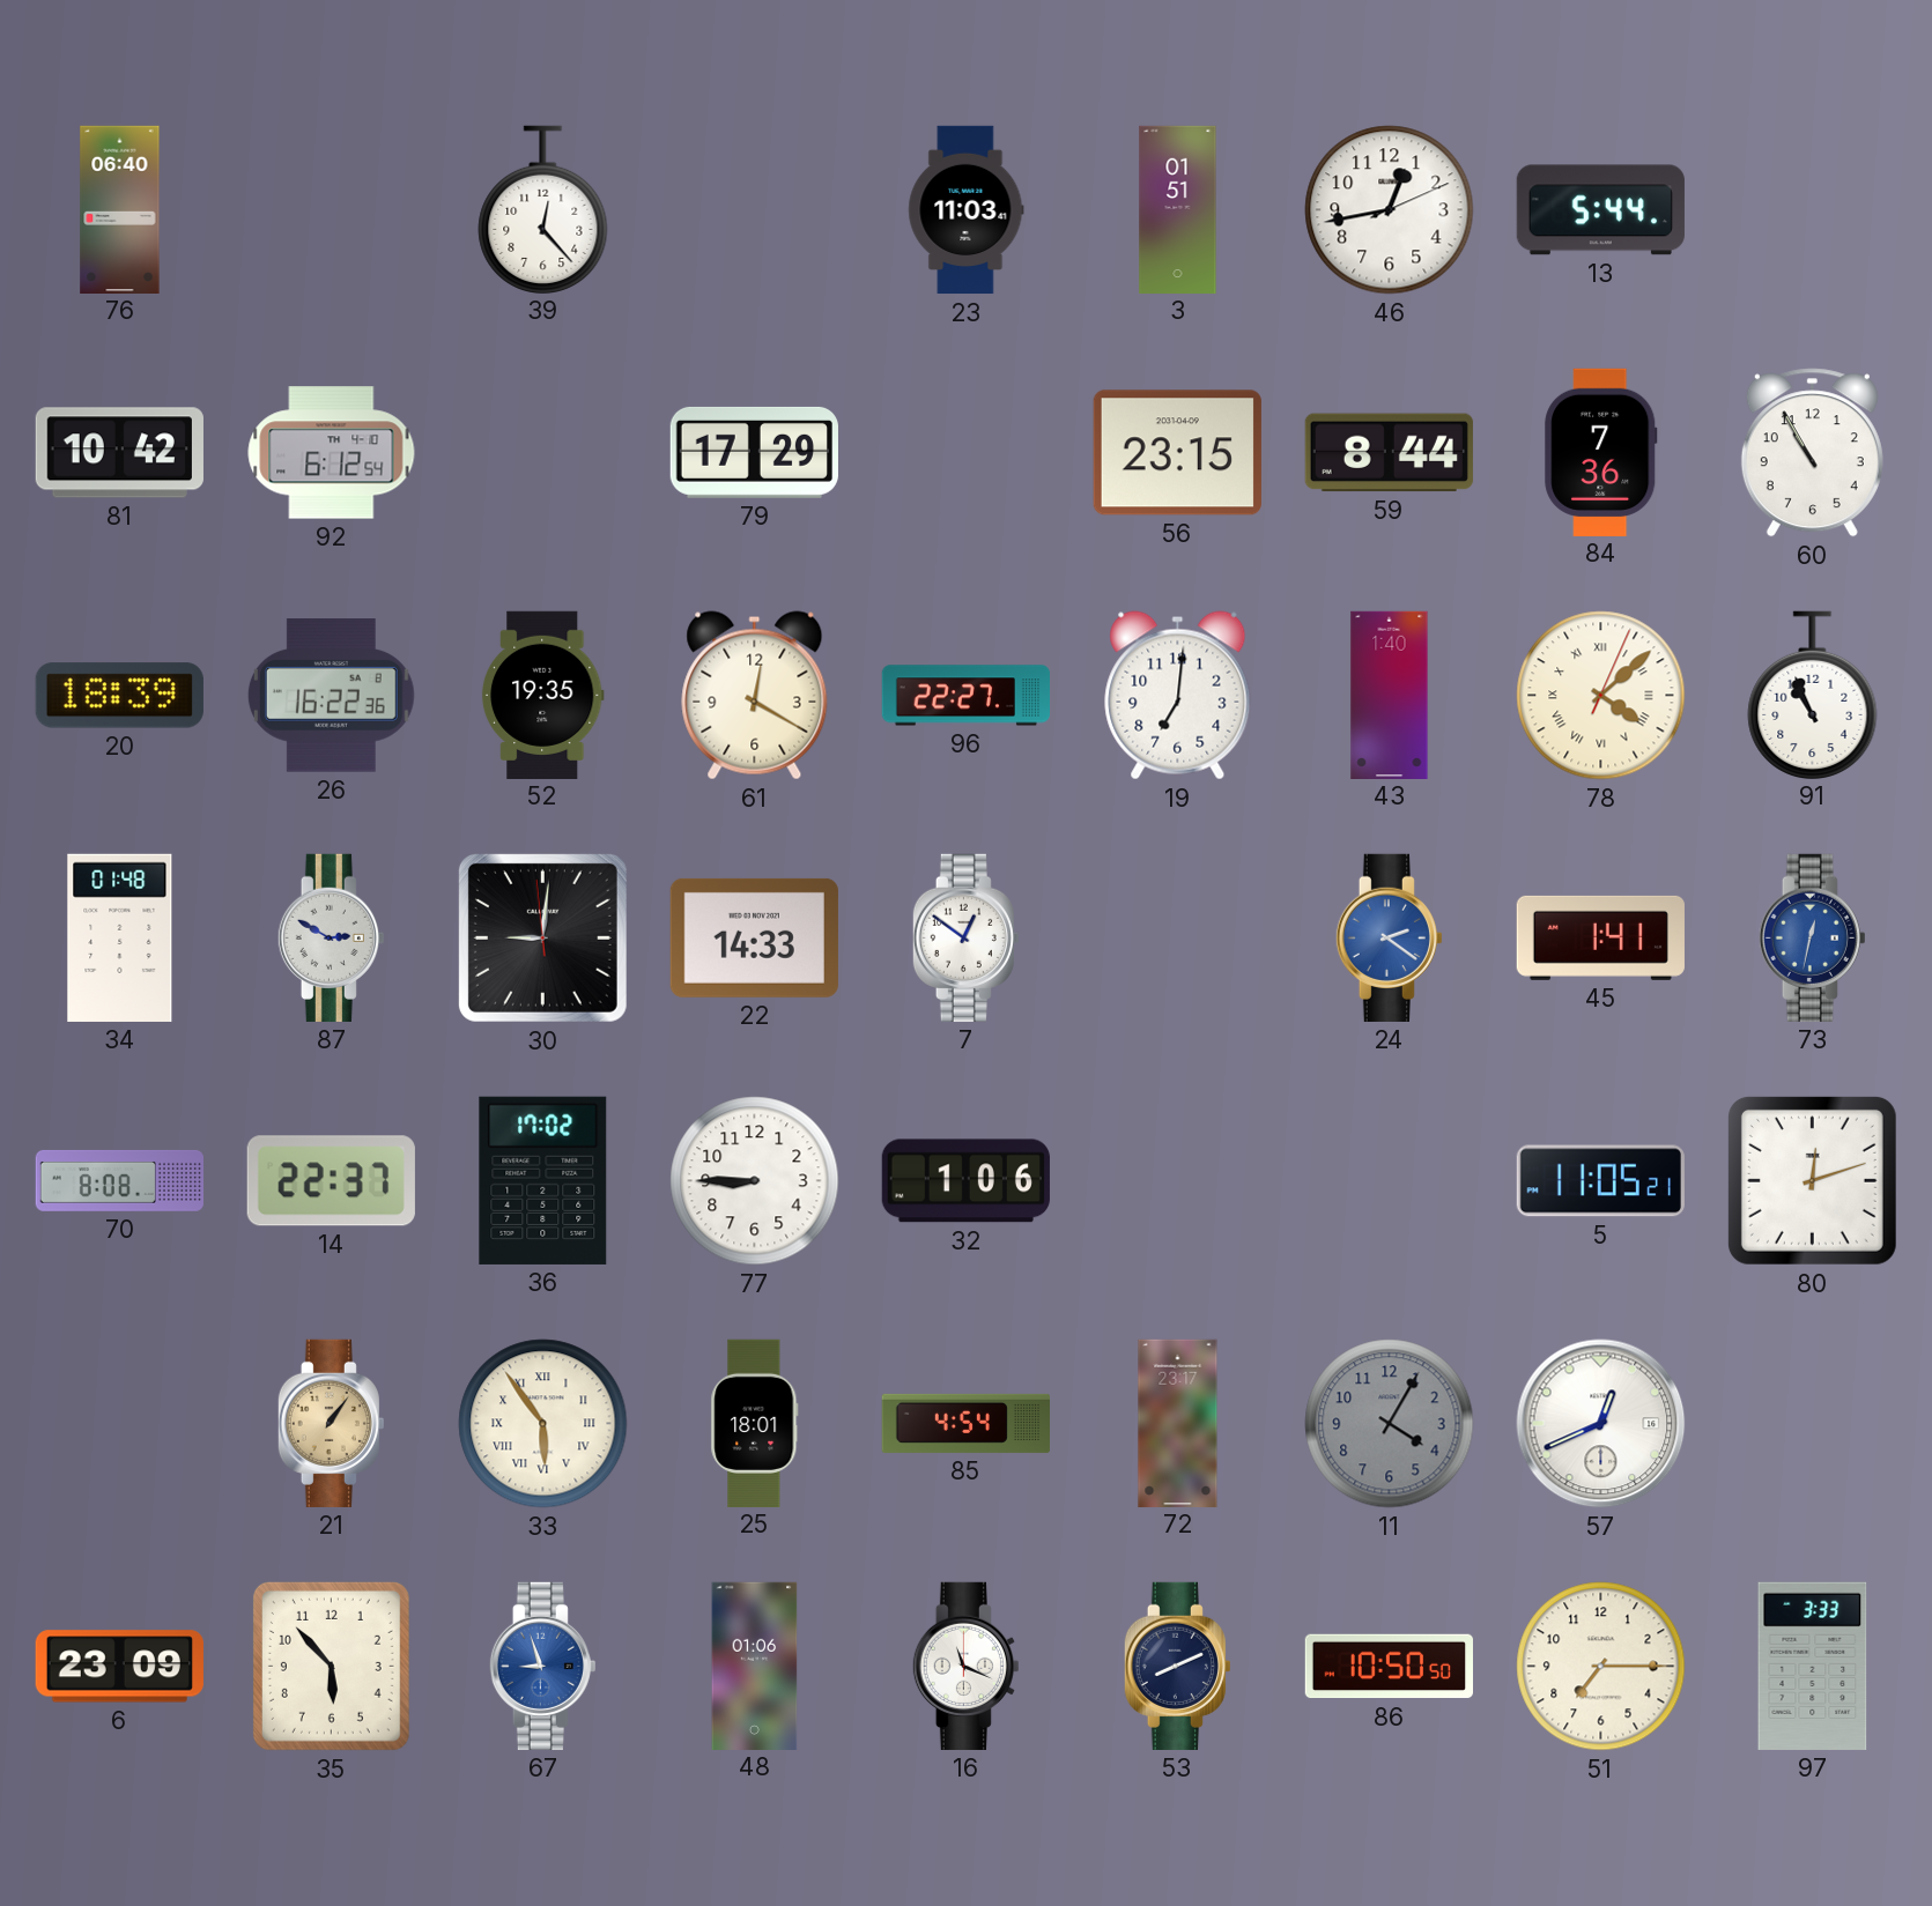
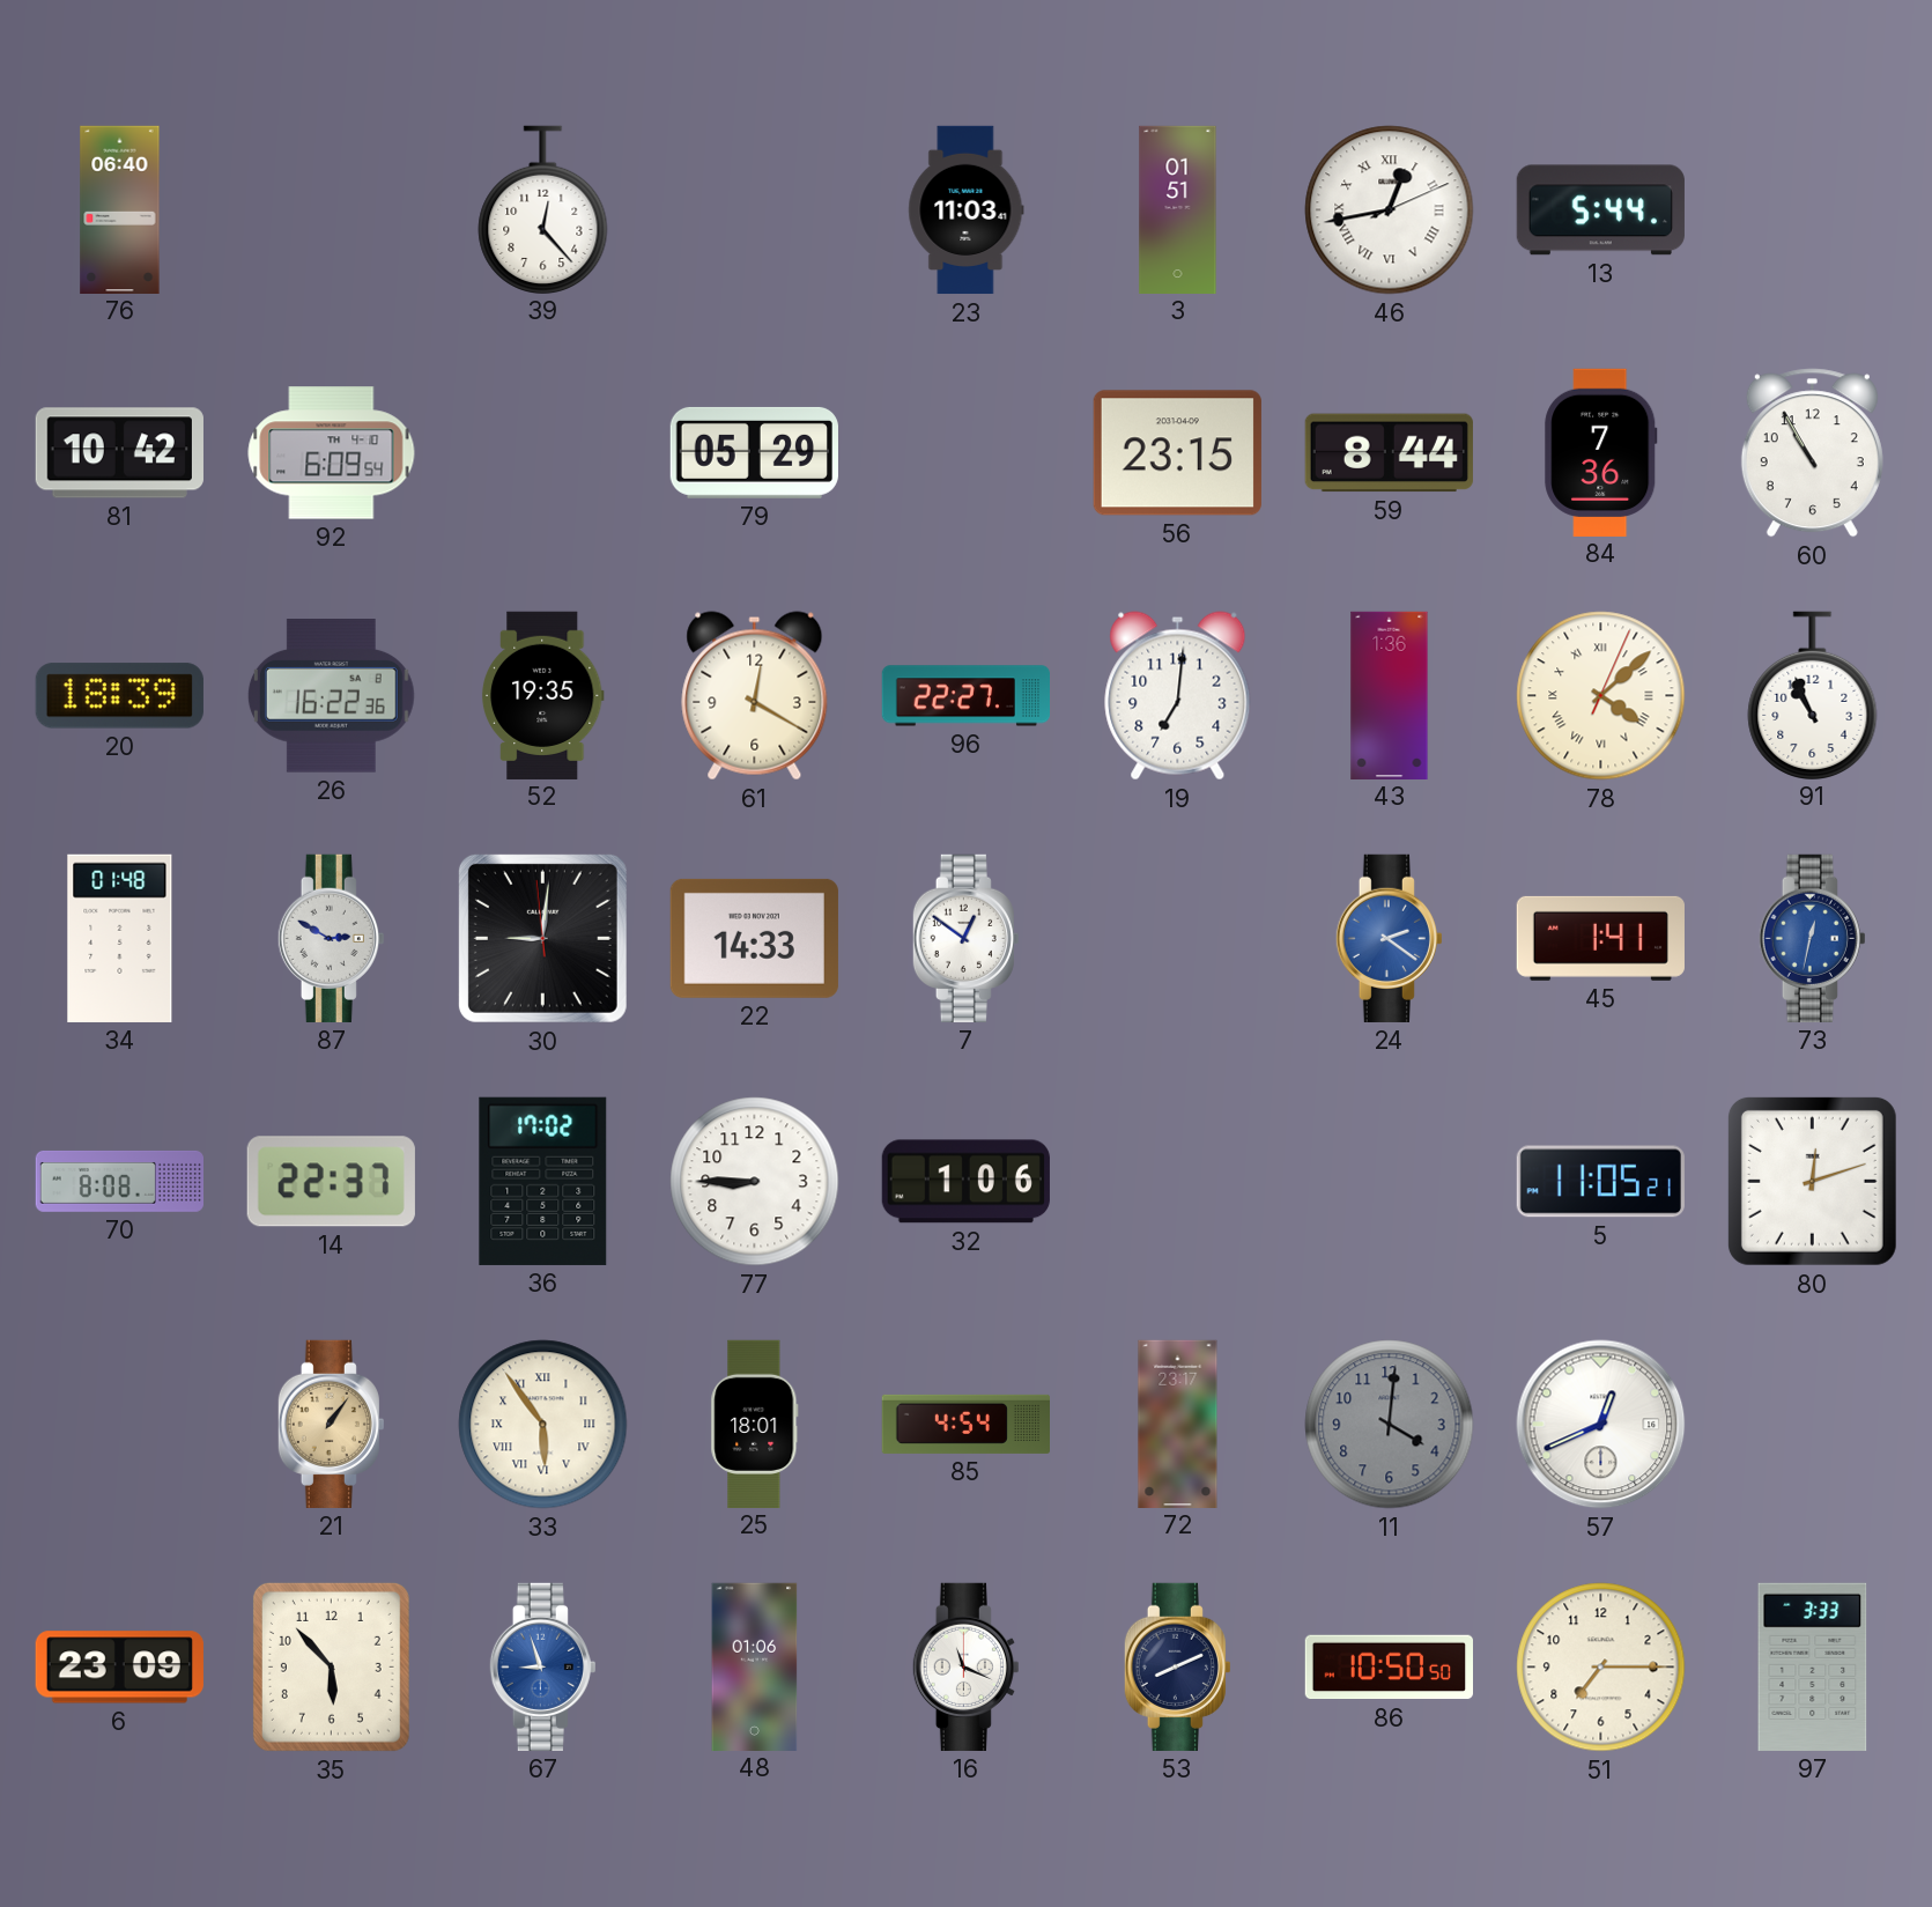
46 numerals: Arabic -> Roman
92: 6:12 -> 6:09
79: 17:29 -> 05:29
43: 1:40 -> 1:36
11: 4:05 -> 4:01
